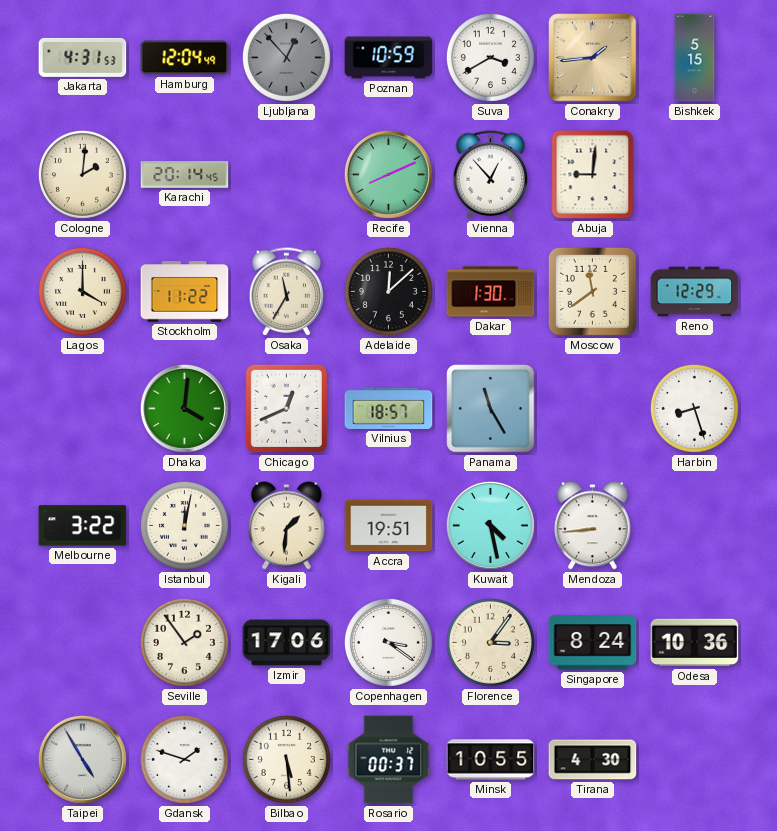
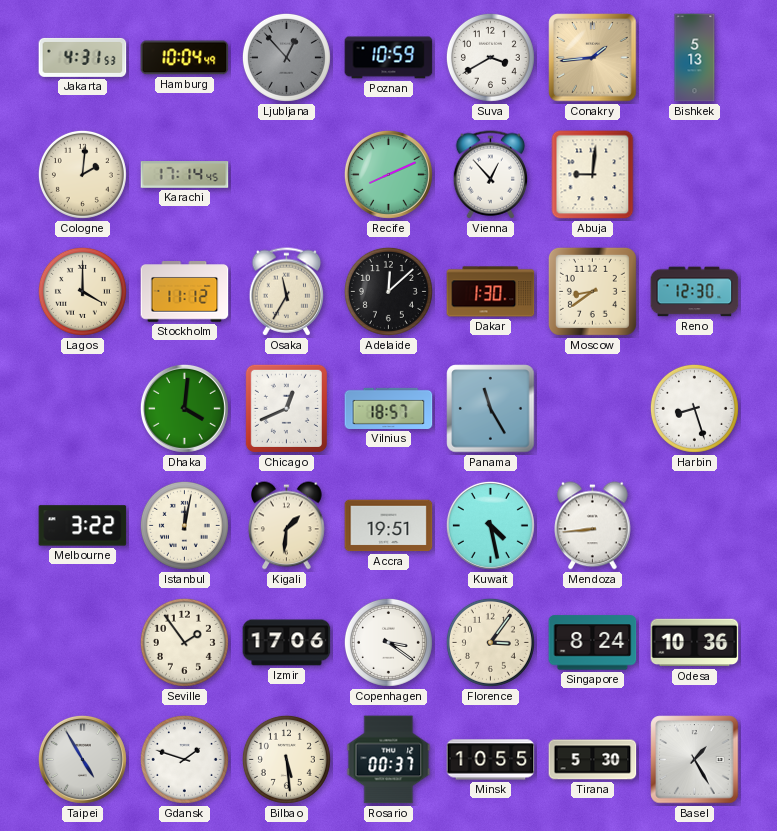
Hamburg: 12:04 -> 10:04
Bishkek: 5:15 -> 5:13
Karachi: 20:14 -> 17:14
Stockholm: 11:22 -> 11:12
Moscow: 11:39 -> 8:39
Reno: 12:29 -> 12:30
Tirana: 4:30 -> 5:30
Basel: none -> 1:25
